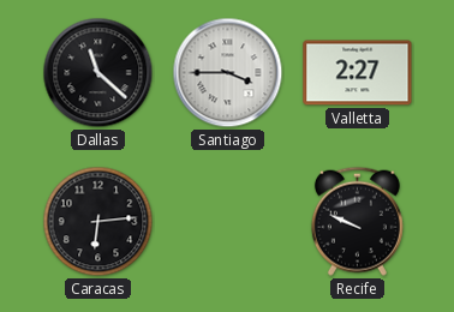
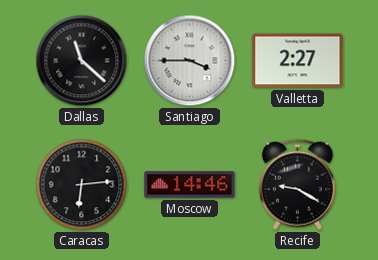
Moscow: none -> 14:46
Recife: 9:49 -> 9:20
